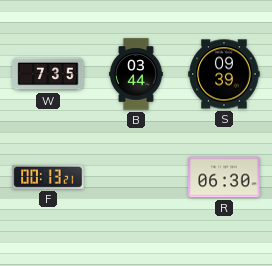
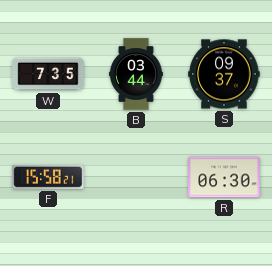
S: 09:39 -> 09:37
F: 00:13 -> 15:58
